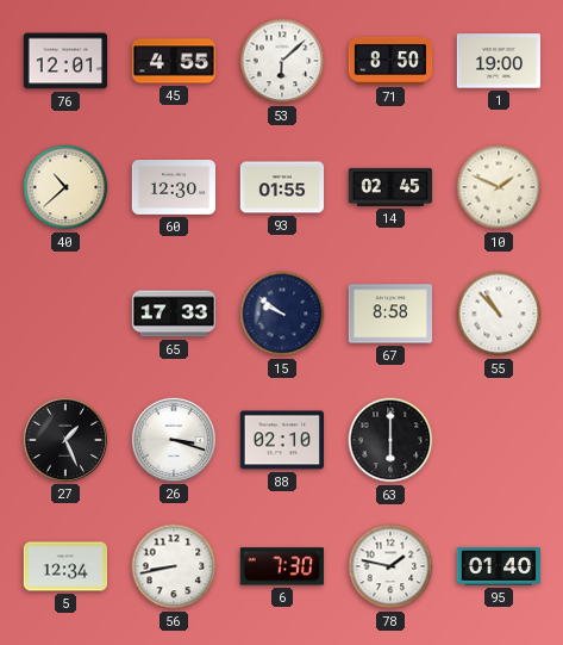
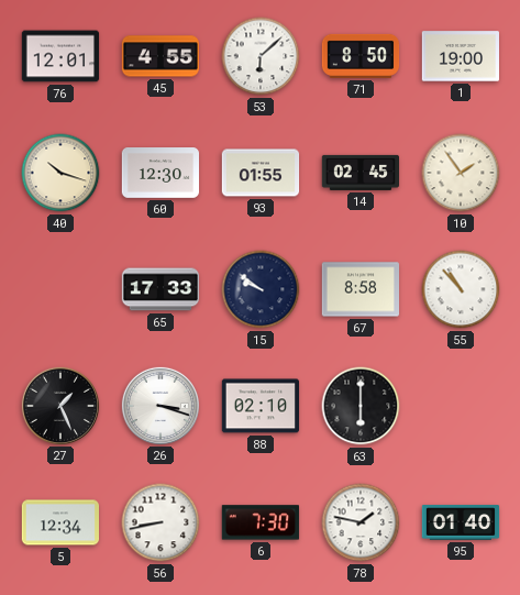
40: 10:38 -> 10:18
10: 1:49 -> 1:54
